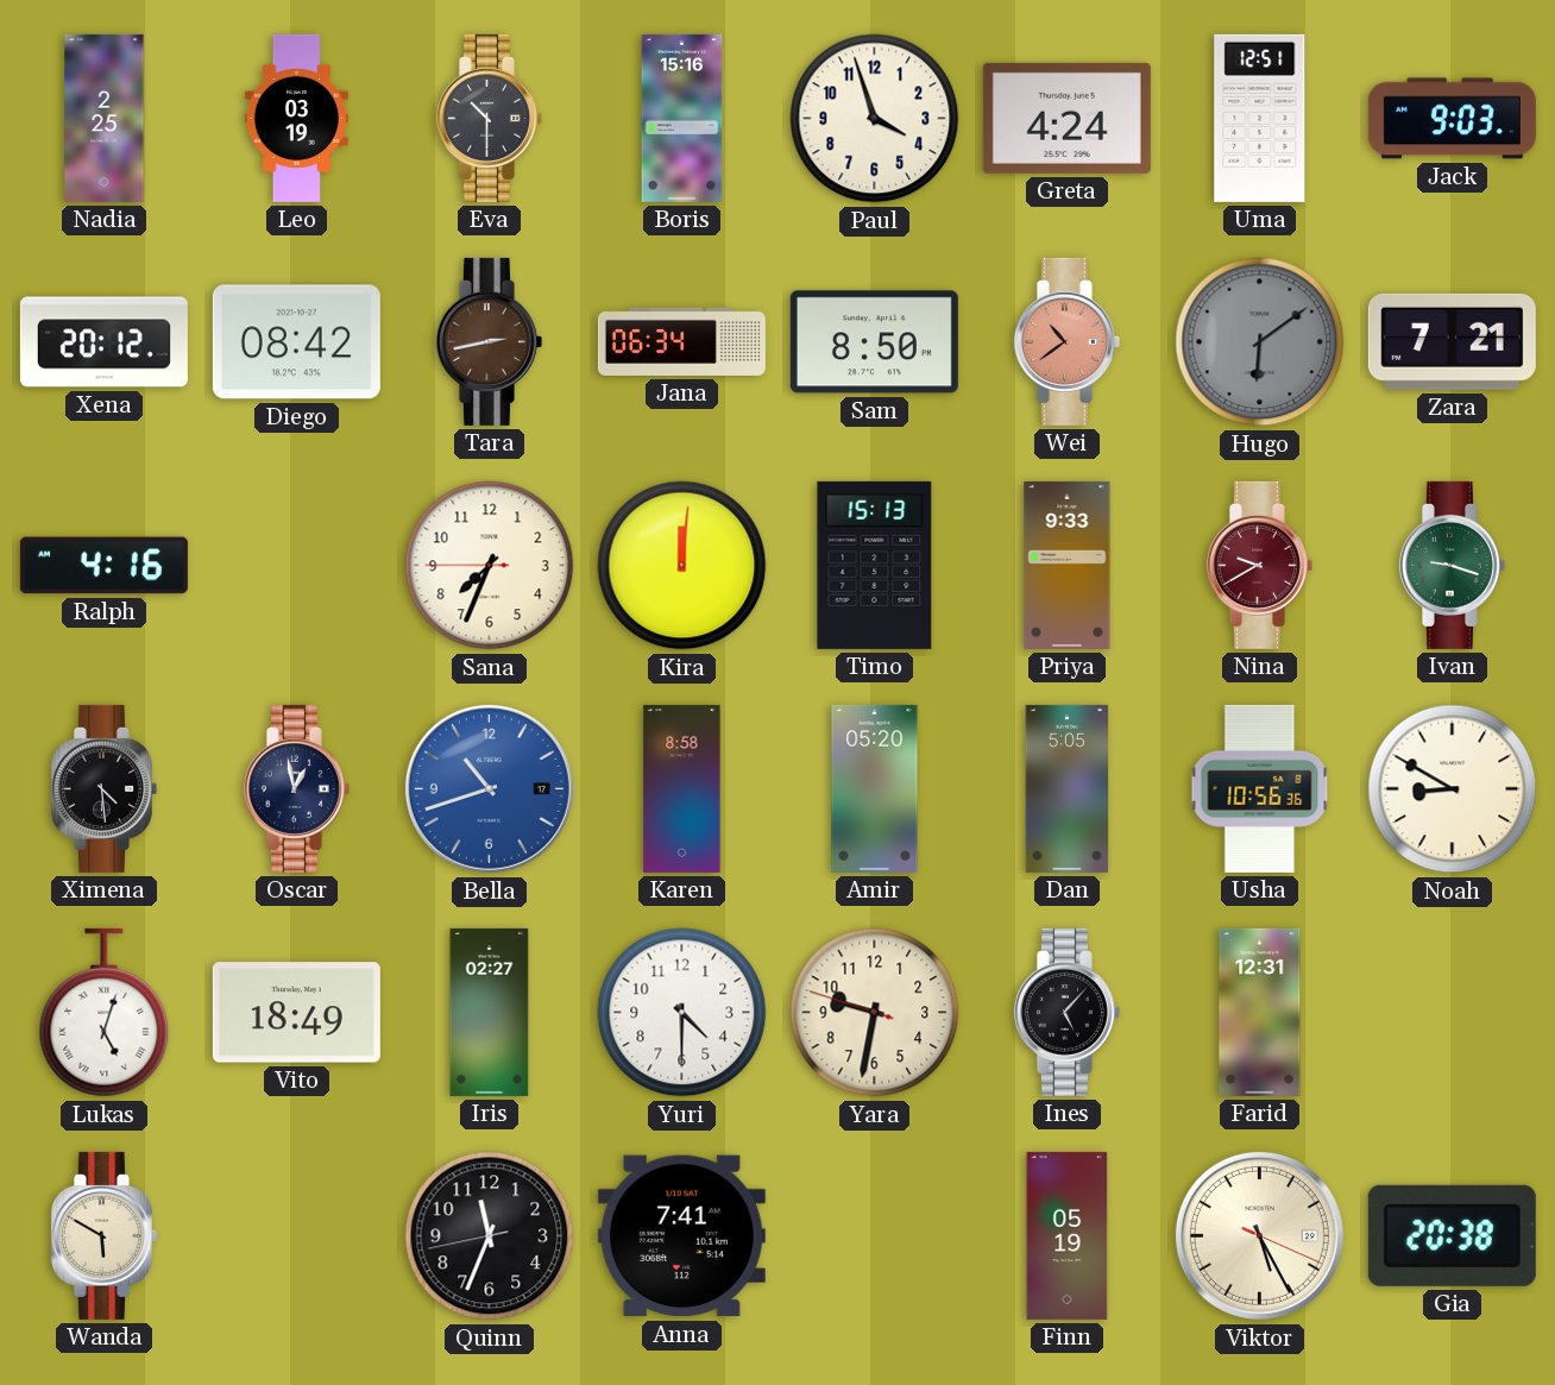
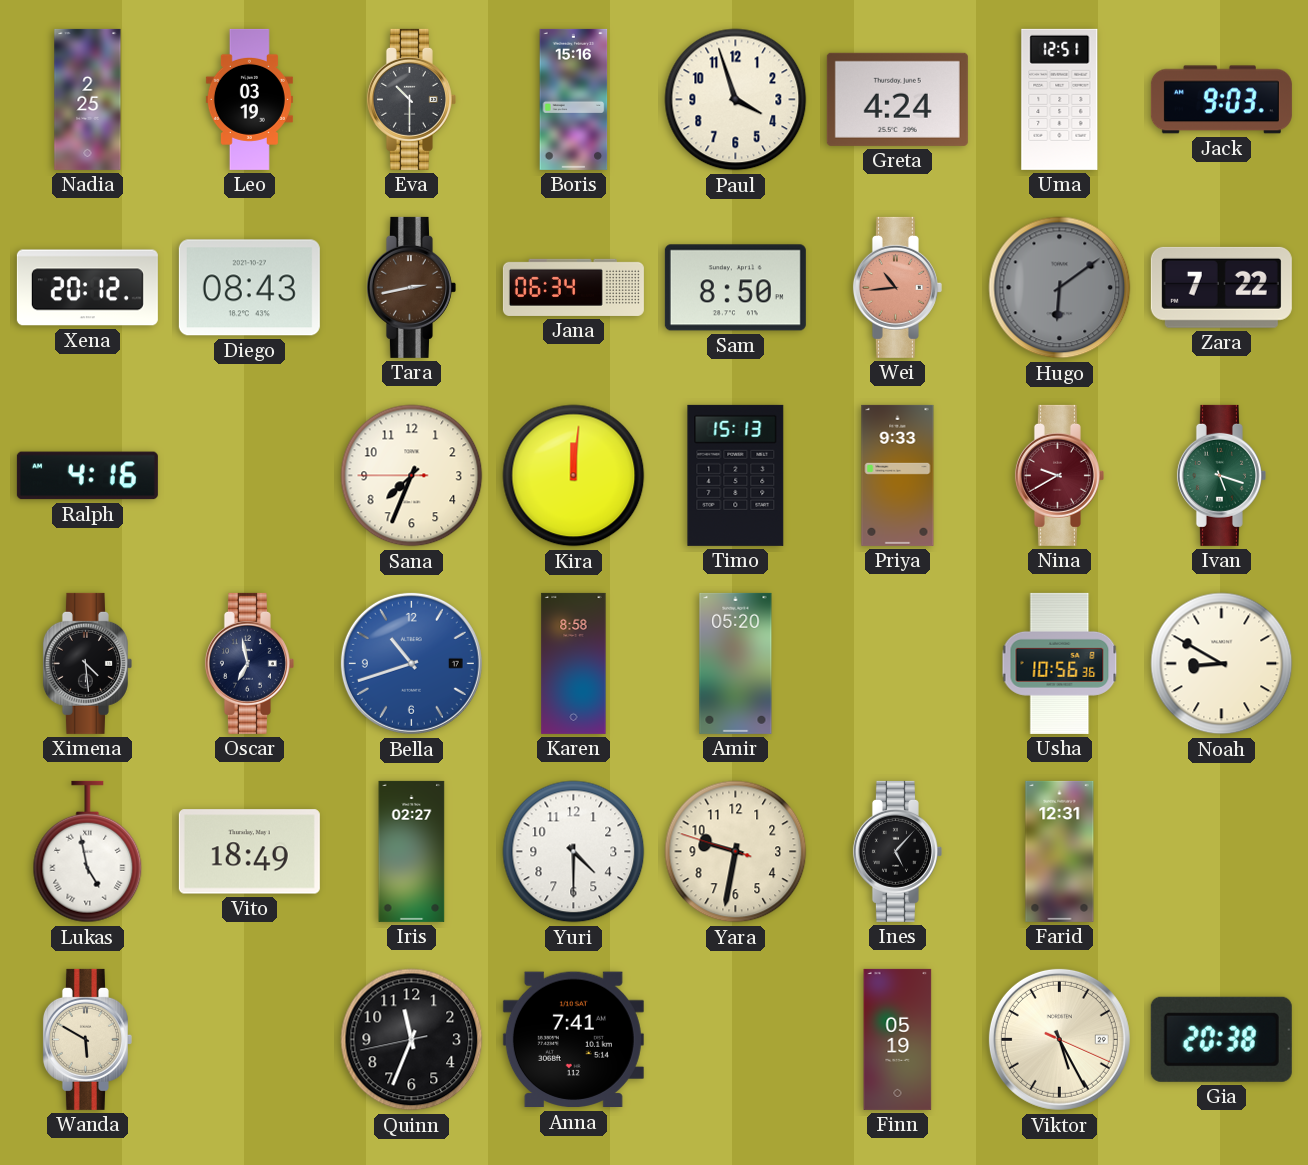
Diego: 08:42 -> 08:43
Wei: 10:39 -> 10:44
Zara: 7:21 -> 7:22
Ivan: 9:18 -> 5:18
Oscar: 12:58 -> 6:58
Dan: 5:05 -> none
Lukas: 5:03 -> 4:58
